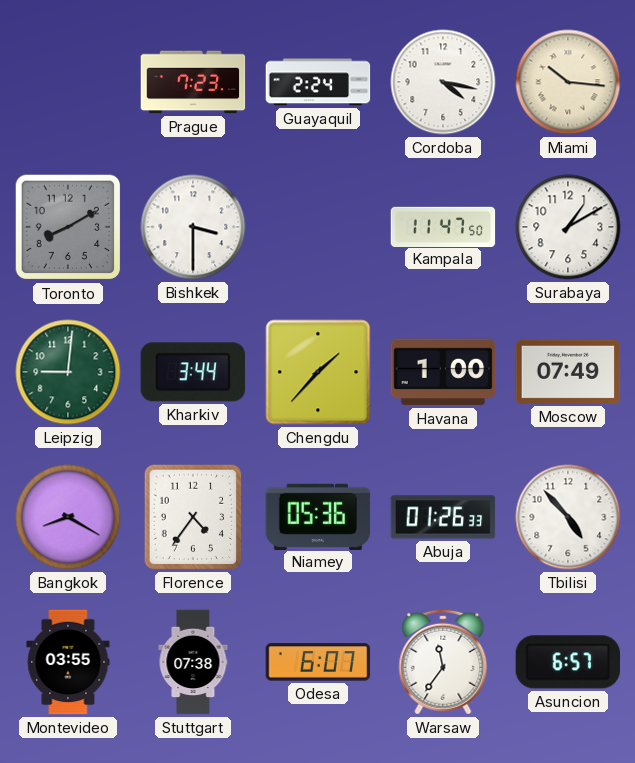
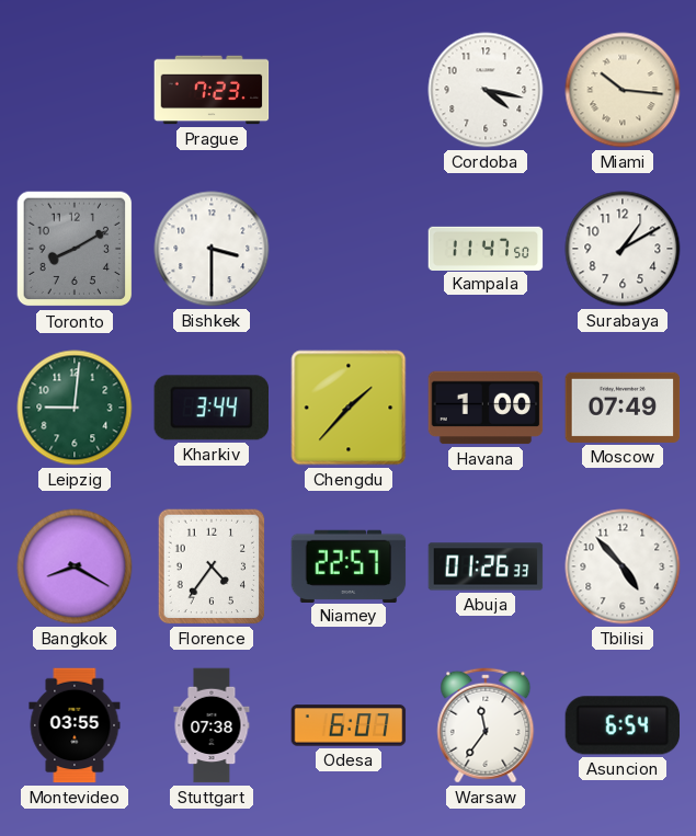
Guayaquil: 2:24 -> none
Niamey: 05:36 -> 22:57
Asuncion: 6:57 -> 6:54
